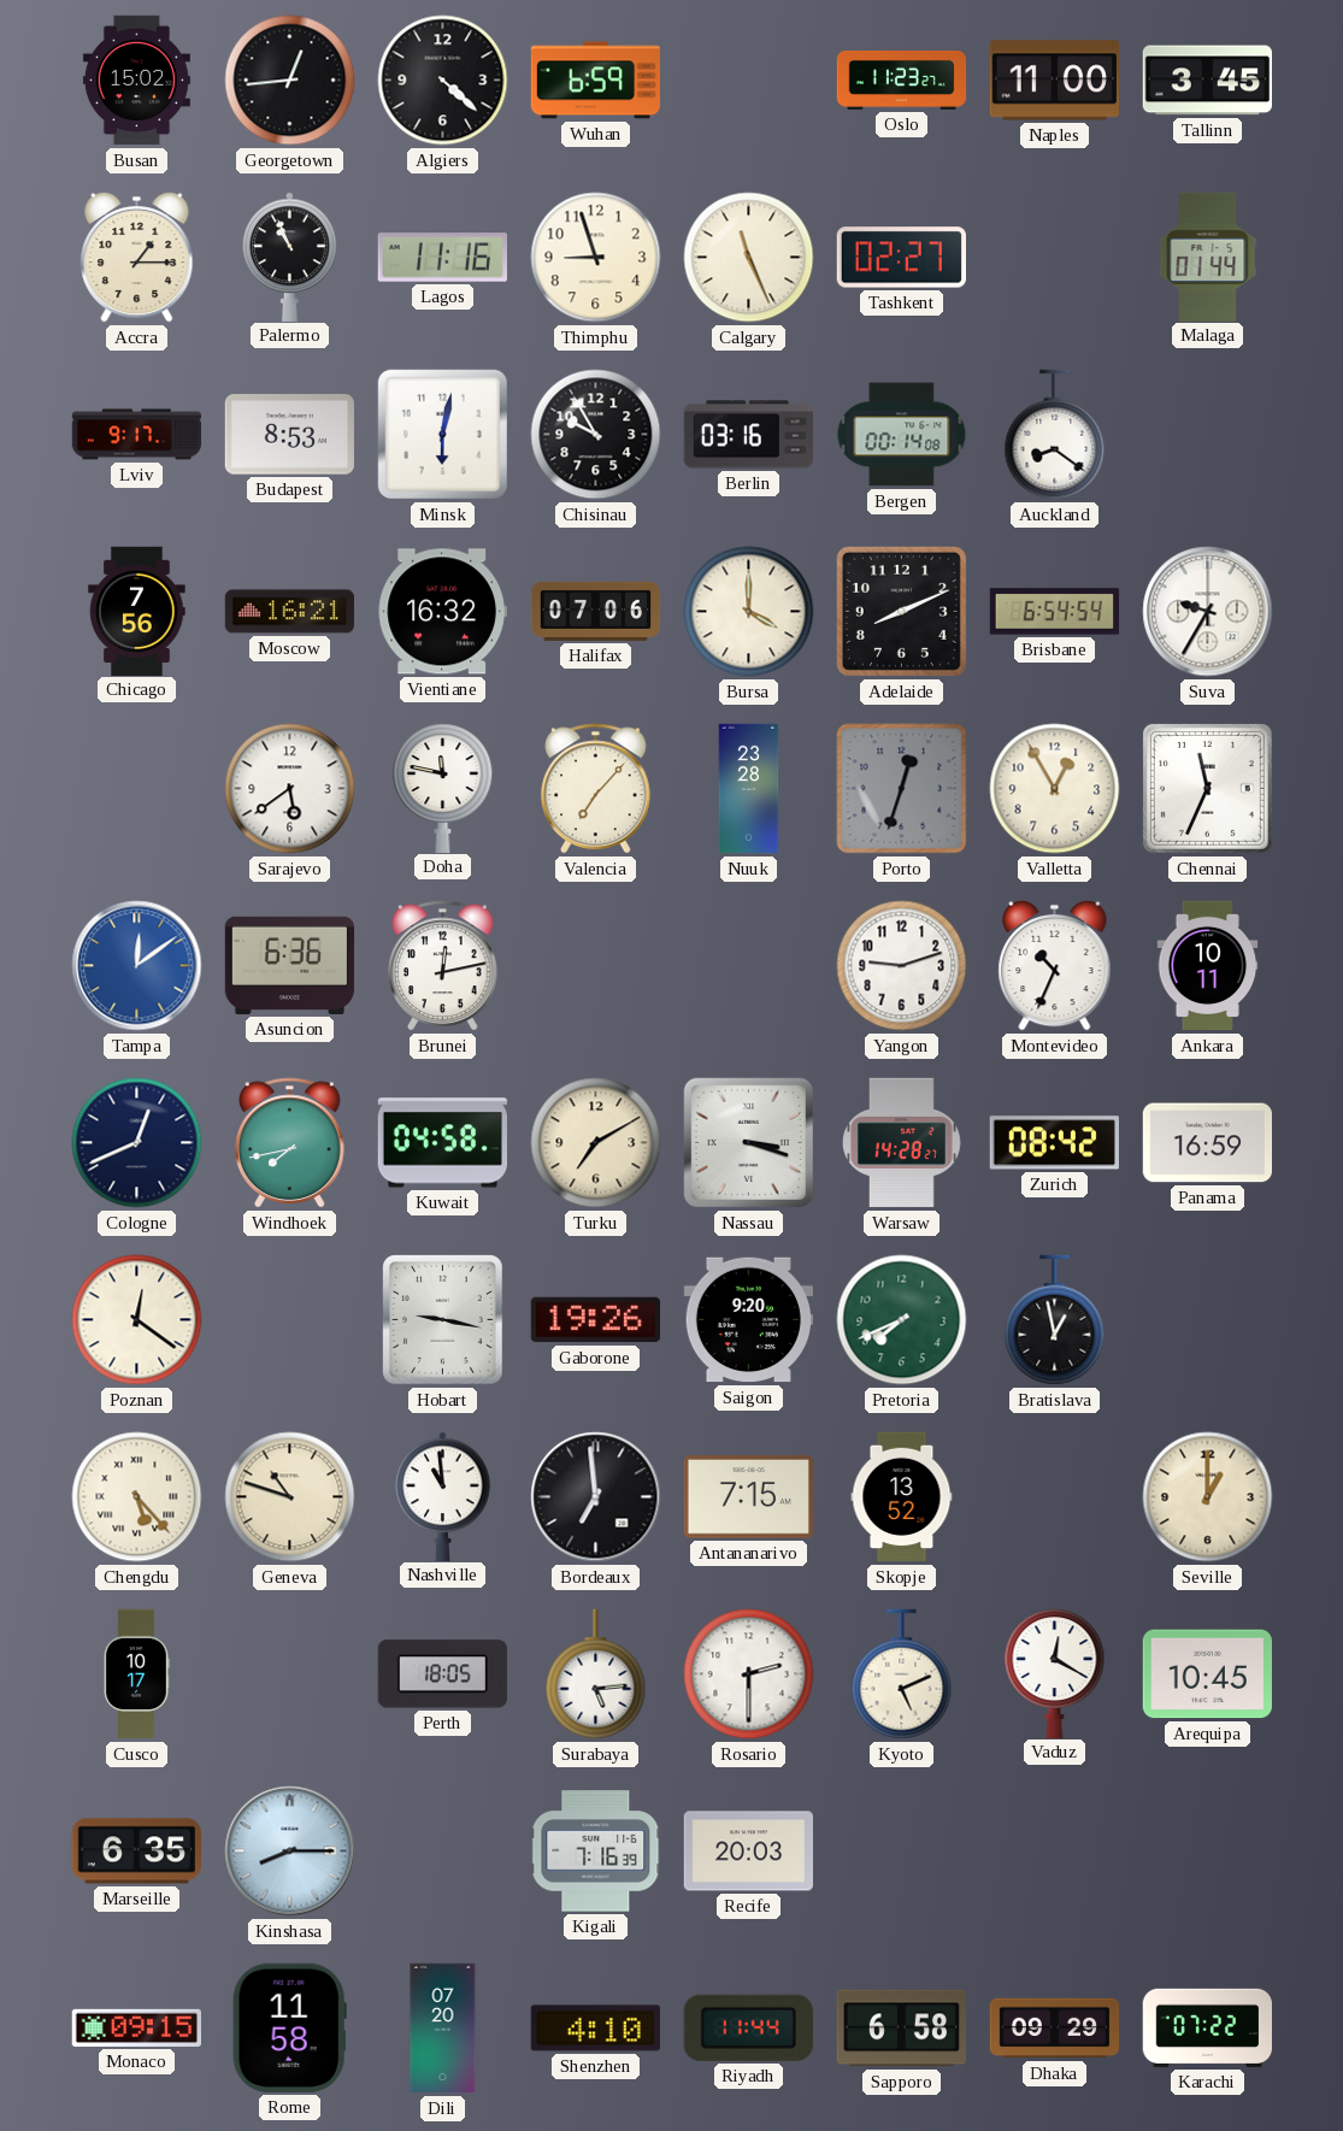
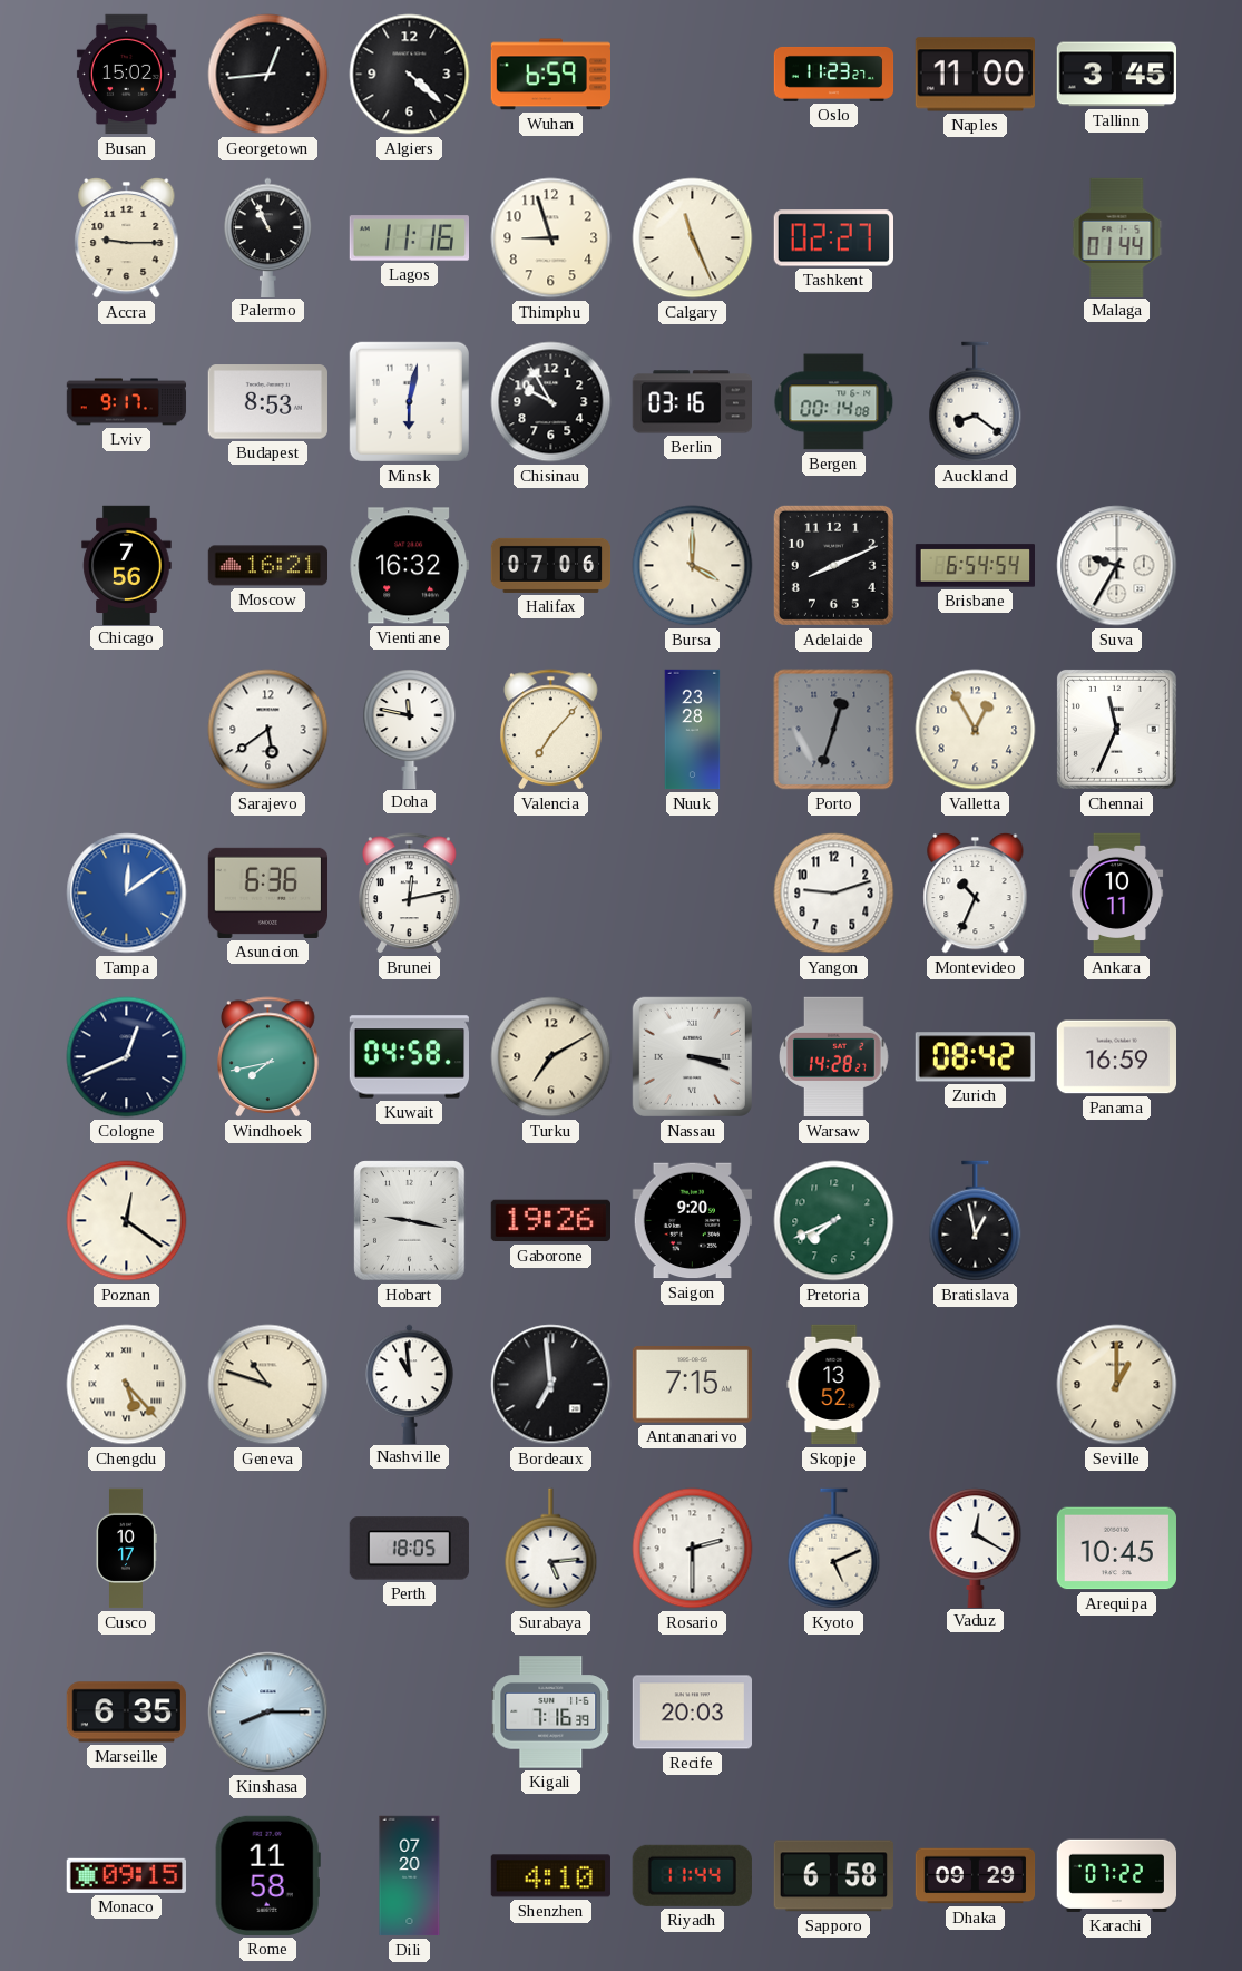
Accra: 1:15 -> 9:15
